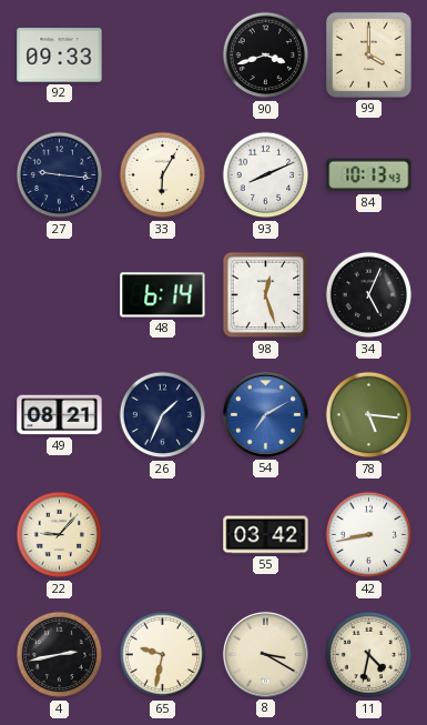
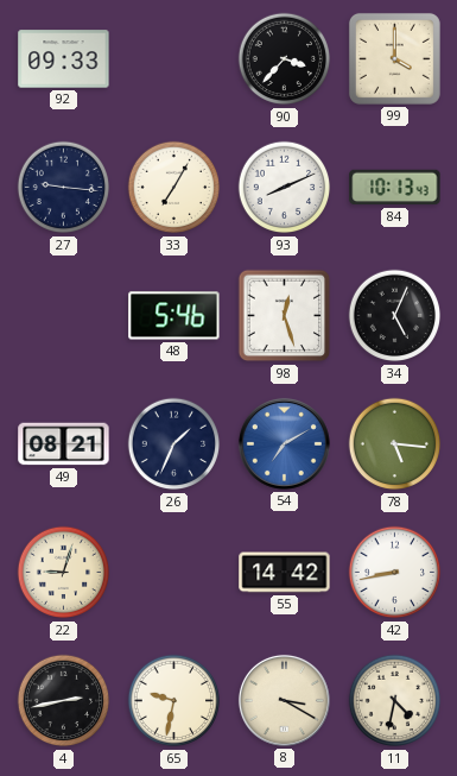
90: 3:42 -> 3:37
33: 6:05 -> 7:05
48: 6:14 -> 5:46
22: 9:07 -> 9:03
55: 03:42 -> 14:42
